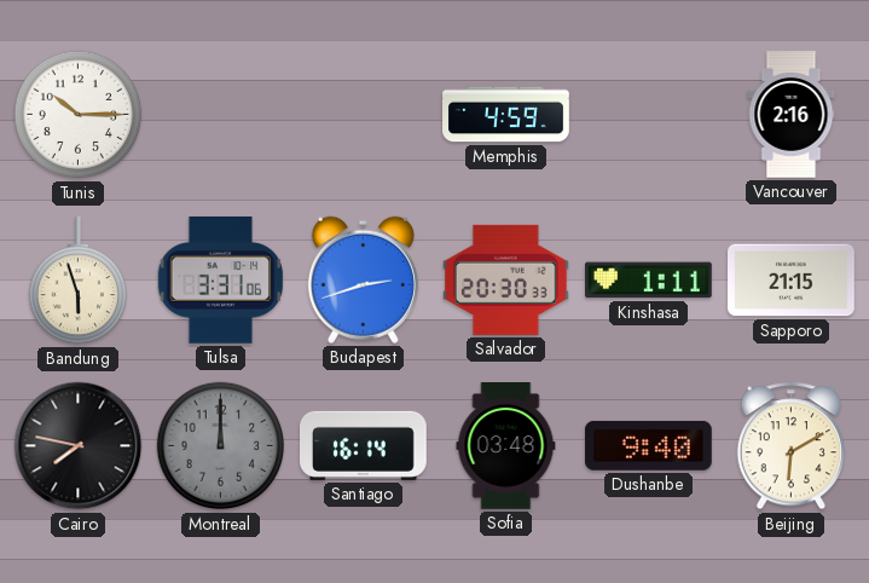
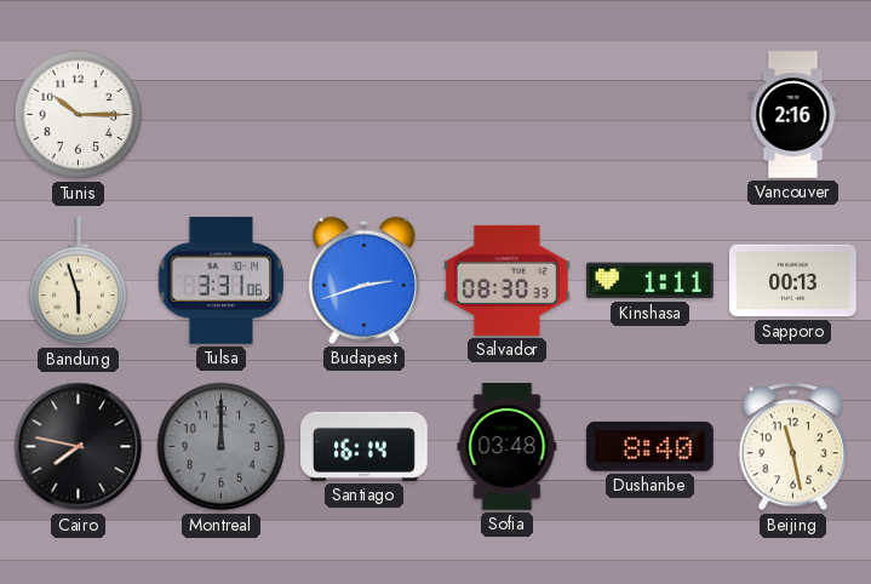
Memphis: 4:59 -> none
Salvador: 20:30 -> 08:30
Sapporo: 21:15 -> 00:13
Dushanbe: 9:40 -> 8:40
Beijing: 6:10 -> 11:28
